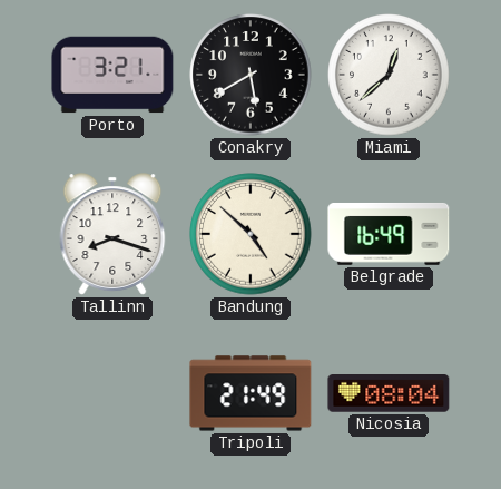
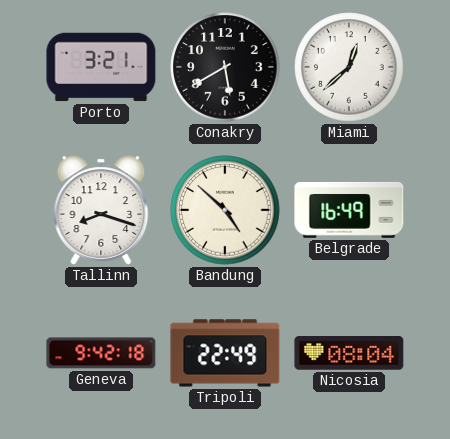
Geneva: none -> 9:42
Tripoli: 21:49 -> 22:49
